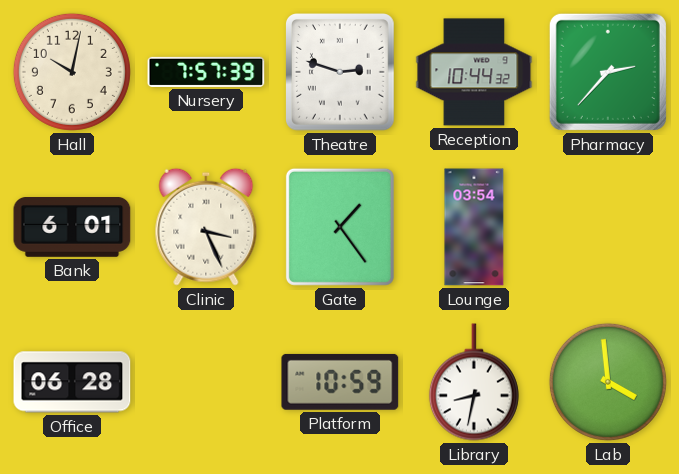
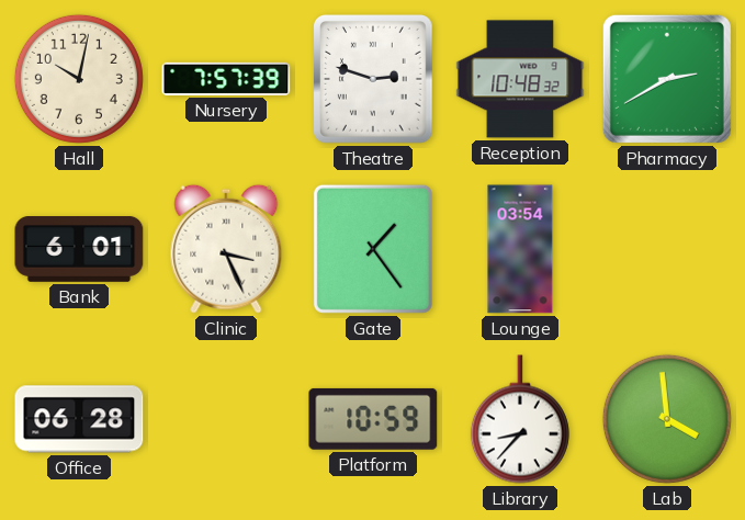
Reception: 10:44 -> 10:48
Pharmacy: 2:37 -> 2:40
Library: 8:32 -> 8:37
